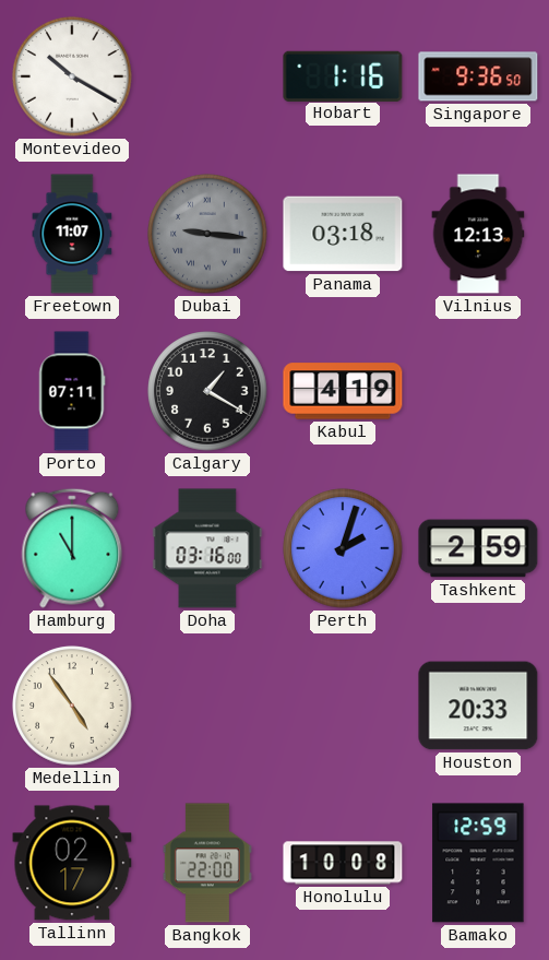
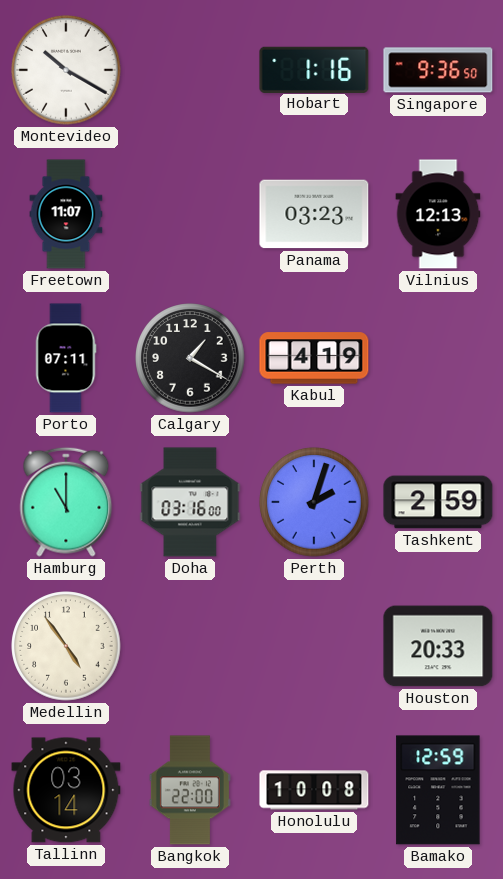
Dubai: 9:16 -> none
Panama: 03:18 -> 03:23
Tallinn: 02:17 -> 03:14
